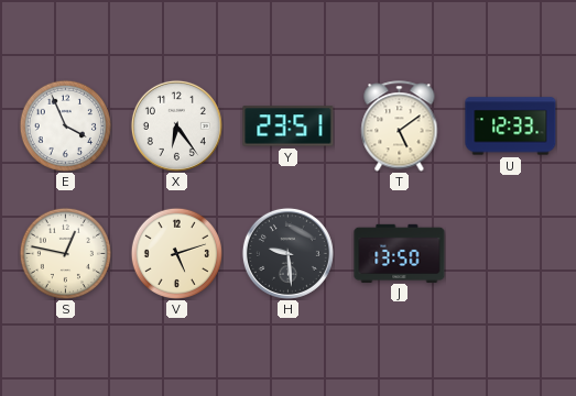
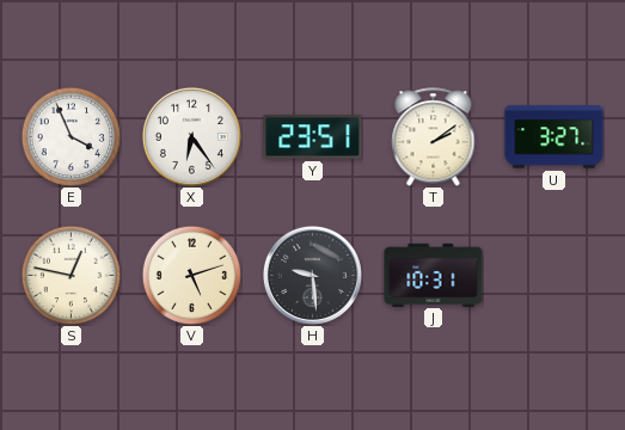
T: 5:09 -> 2:09
U: 12:33 -> 3:27
J: 13:50 -> 10:31
